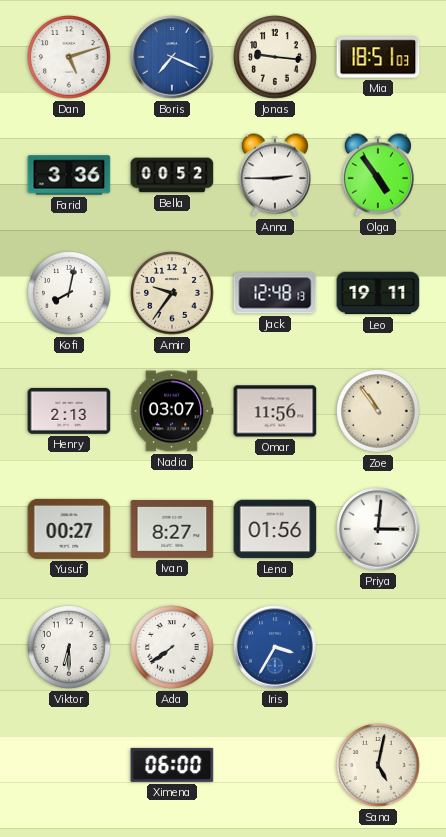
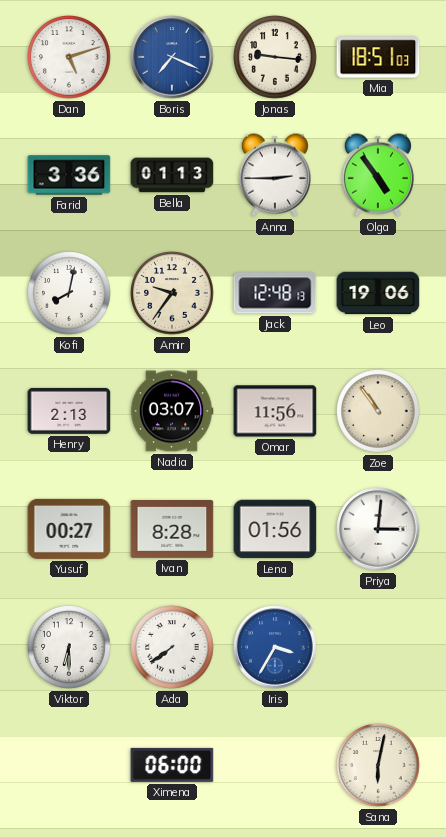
Bella: 00:52 -> 01:13
Leo: 19:11 -> 19:06
Ivan: 8:27 -> 8:28
Sana: 5:02 -> 6:02
